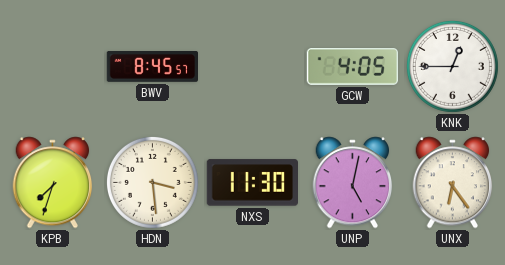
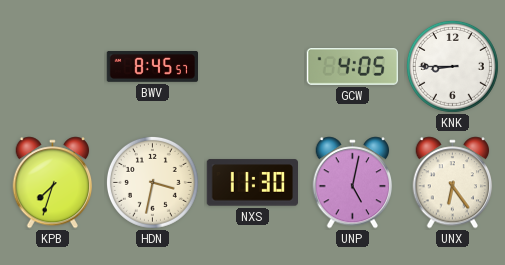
KNK: 12:45 -> 8:45
HDN: 3:29 -> 3:32
